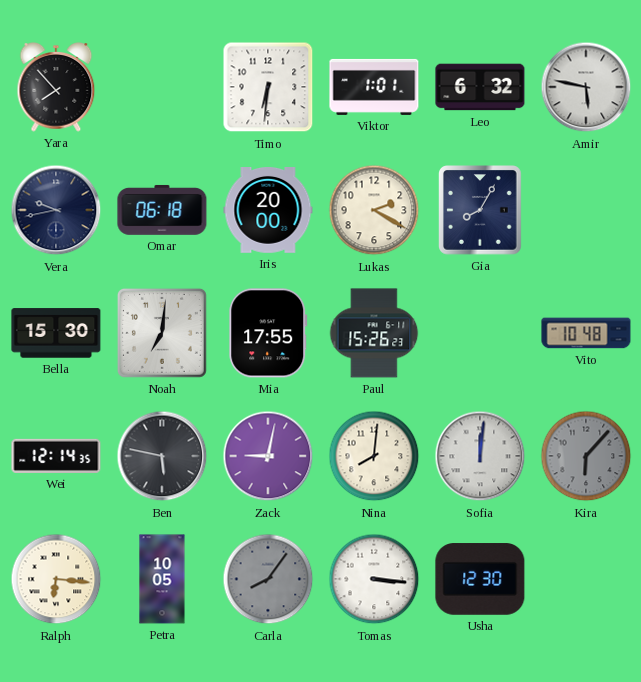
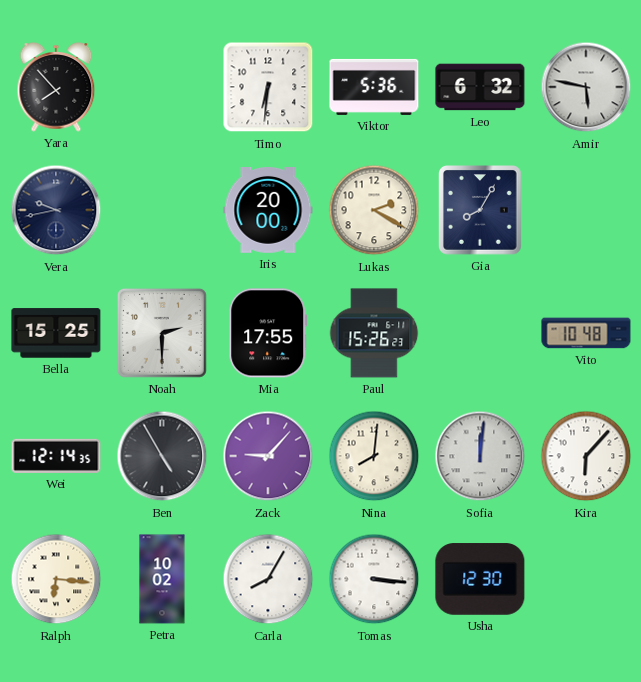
Viktor: 1:01 -> 5:36
Omar: 06:18 -> none
Bella: 15:30 -> 15:25
Noah: 7:01 -> 2:30
Ben: 5:47 -> 4:55
Zack: 9:02 -> 9:07
Kira dial: grey -> white
Petra: 10:05 -> 10:02
Carla: 8:06 -> 8:05
Carla dial: grey -> white
